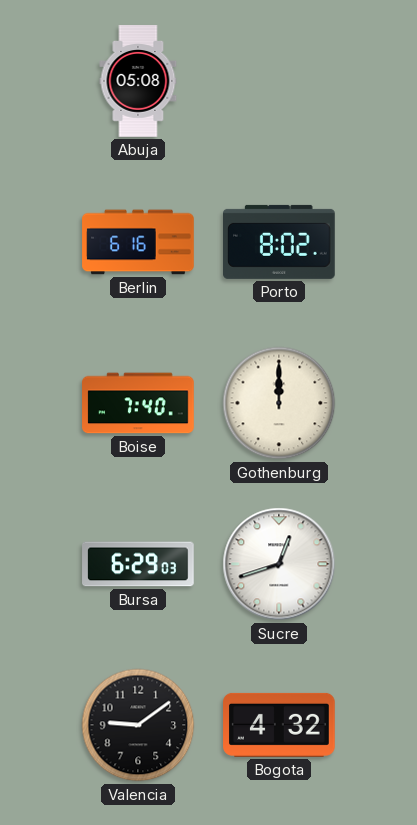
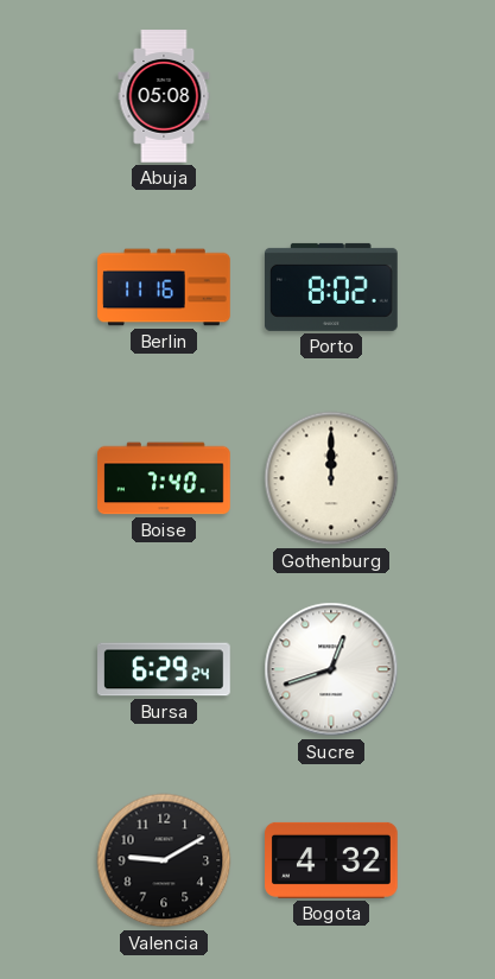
Berlin: 6:16 -> 11:16
Bursa: 6:29:03 -> 6:29:24
Valencia: 9:09 -> 9:10
